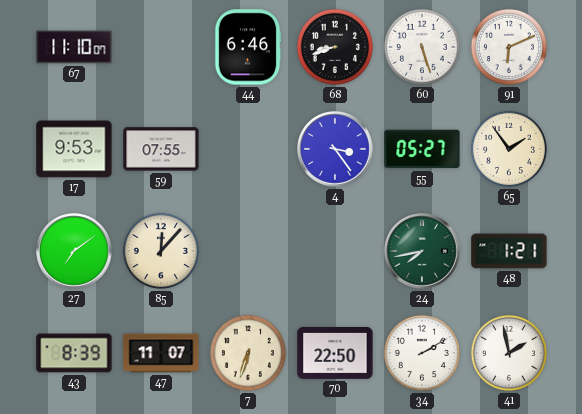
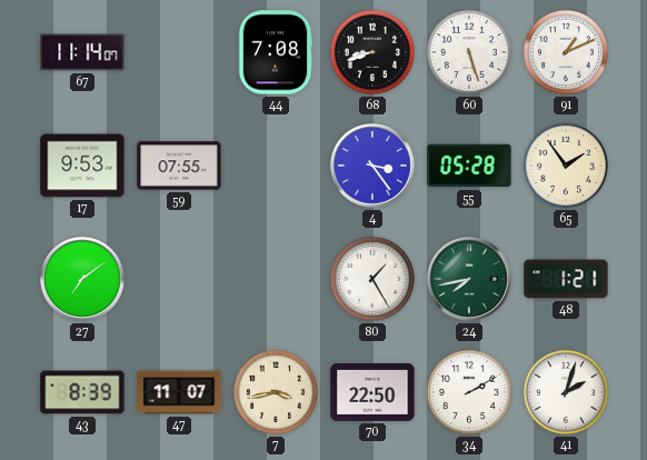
67: 11:10 -> 11:14
44: 6:46 -> 7:08
91: 6:11 -> 1:11
55: 05:27 -> 05:28
85: 12:07 -> none
80: none -> 1:25
7: 6:33 -> 3:43
41: 1:58 -> 2:03
